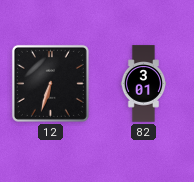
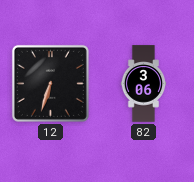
82: 3:01 -> 3:06
